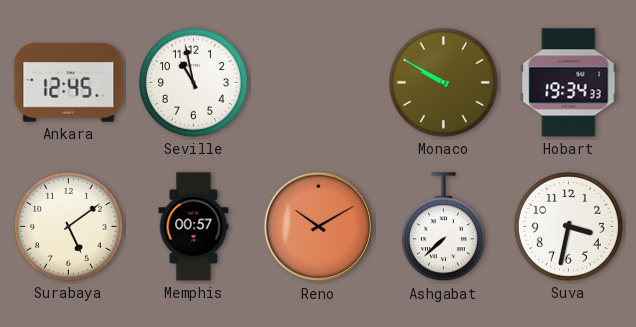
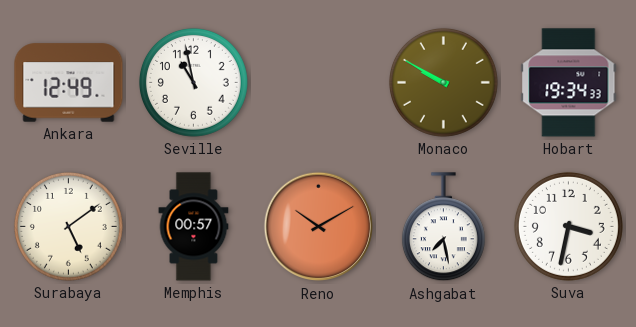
Ankara: 12:45 -> 12:49
Ashgabat: 7:38 -> 7:28
